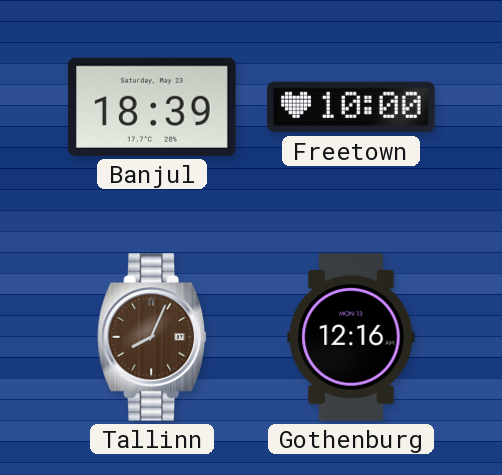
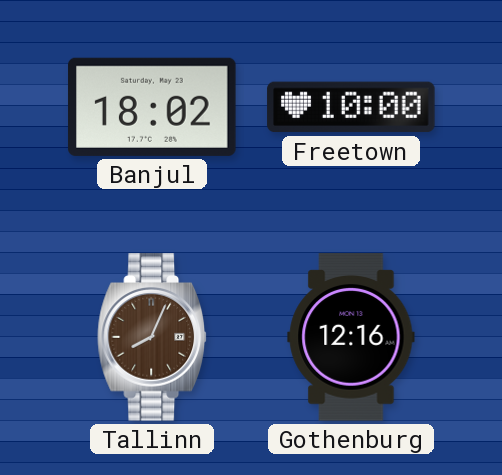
Banjul: 18:39 -> 18:02
